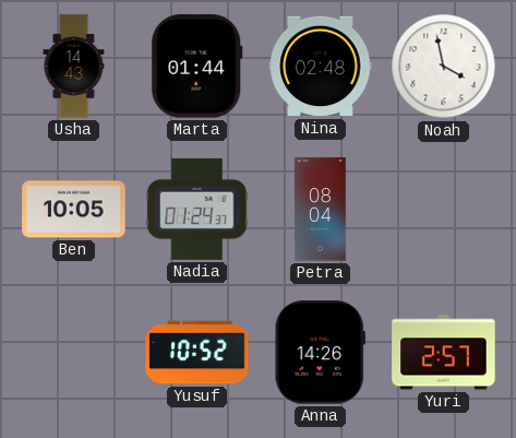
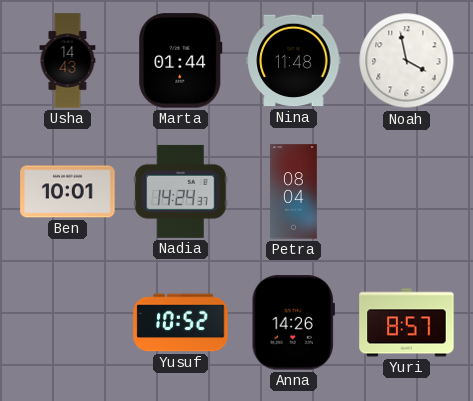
Nina: 02:48 -> 11:48
Ben: 10:05 -> 10:01
Nadia: 01:24 -> 14:24
Yuri: 2:57 -> 8:57
